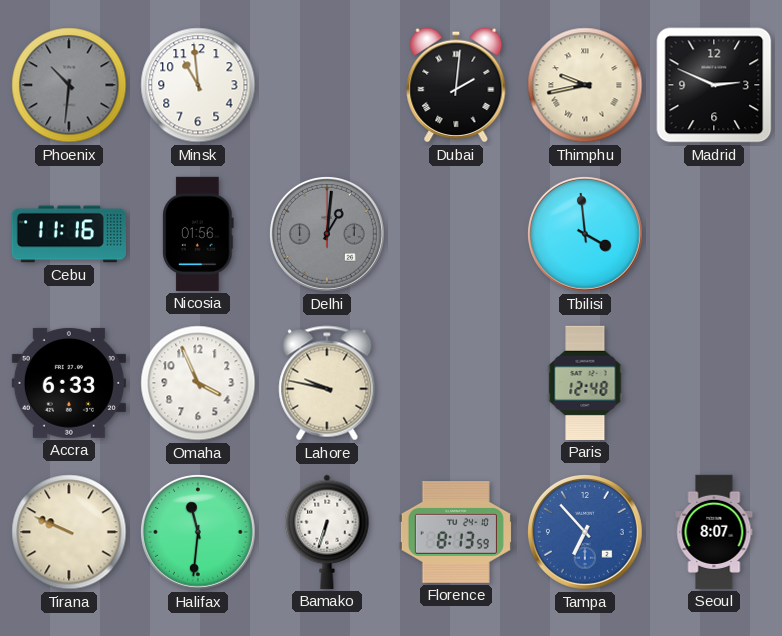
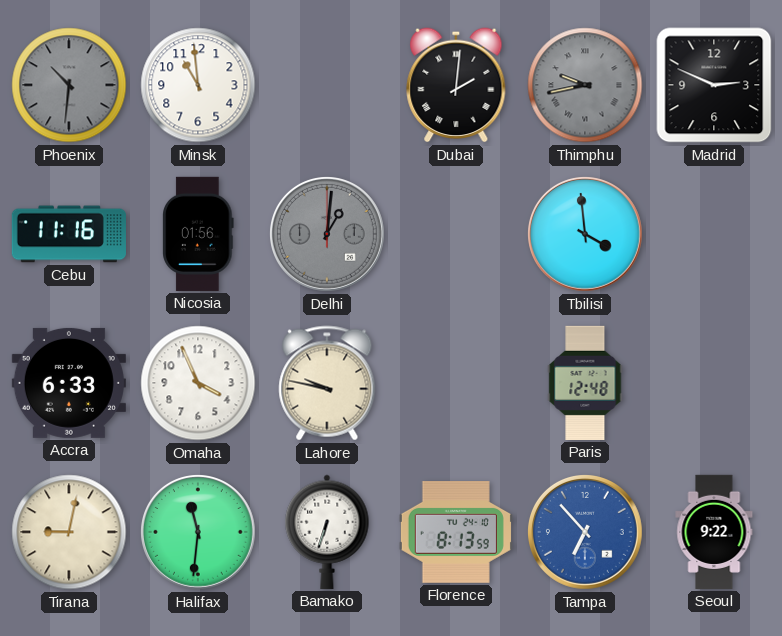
Thimphu dial: cream -> grey
Tirana: 9:49 -> 9:02
Seoul: 8:07 -> 9:22
